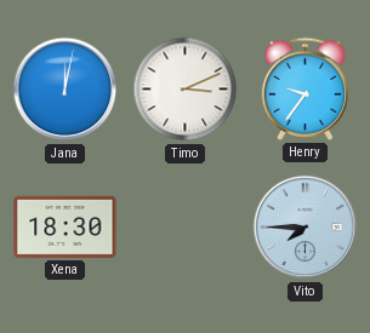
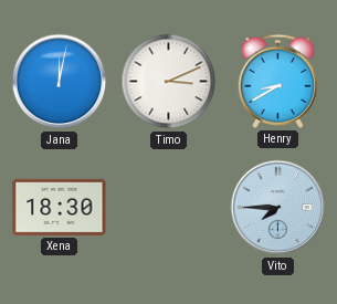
Henry: 9:36 -> 8:40
